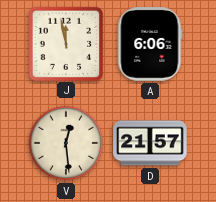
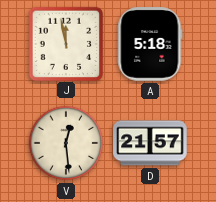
A: 6:06 -> 5:18
